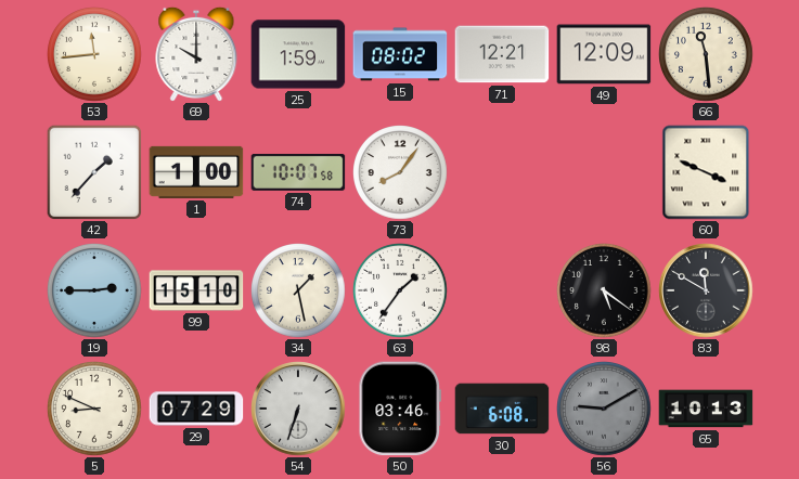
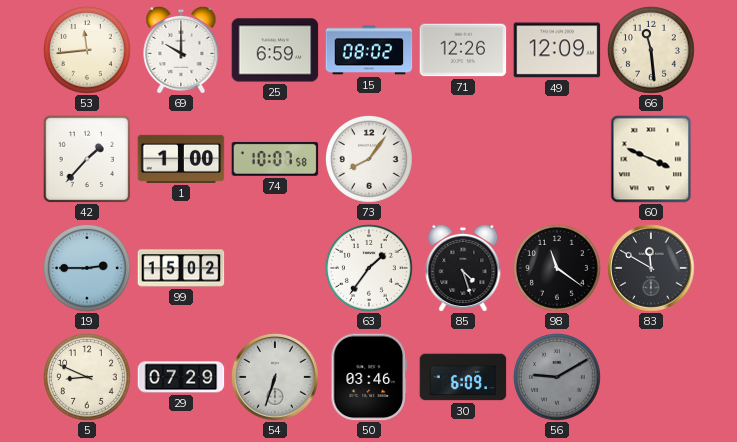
25: 1:59 -> 6:59
71: 12:21 -> 12:26
99: 15:10 -> 15:02
34: 1:28 -> none
85: none -> 4:27
98: 5:21 -> 11:21
30: 6:08 -> 6:09
65: 10:13 -> none
